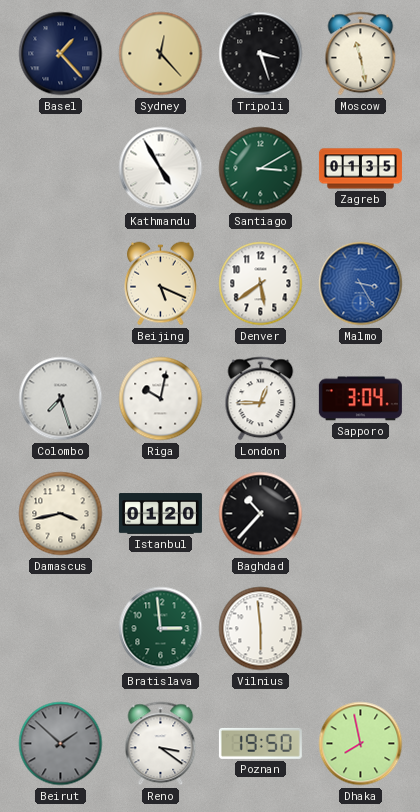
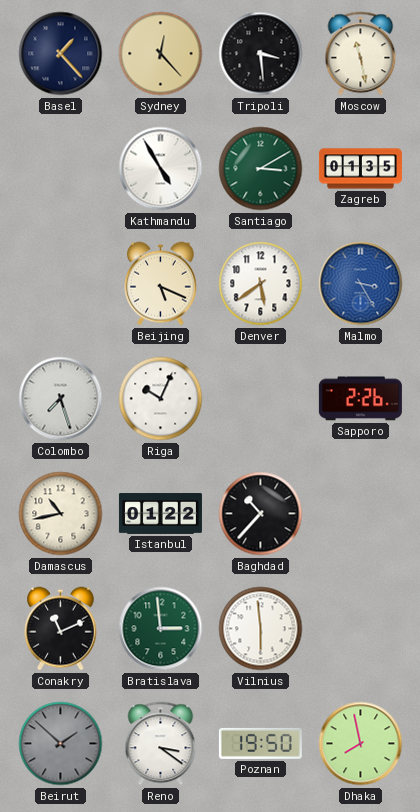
Tripoli: 3:27 -> 3:29
Riga: 10:02 -> 10:04
London: 12:45 -> none
Sapporo: 3:04 -> 2:26
Damascus: 3:43 -> 10:43
Istanbul: 01:20 -> 01:22
Conakry: none -> 11:11
